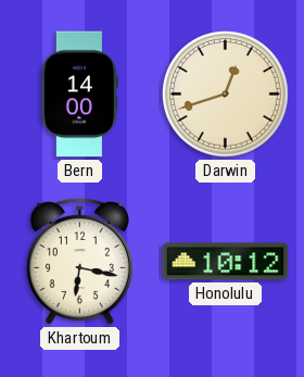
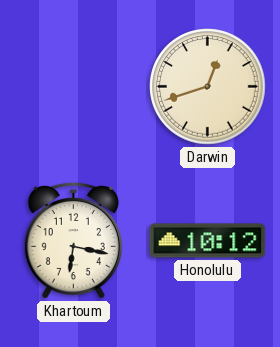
Bern: 14:00 -> none
